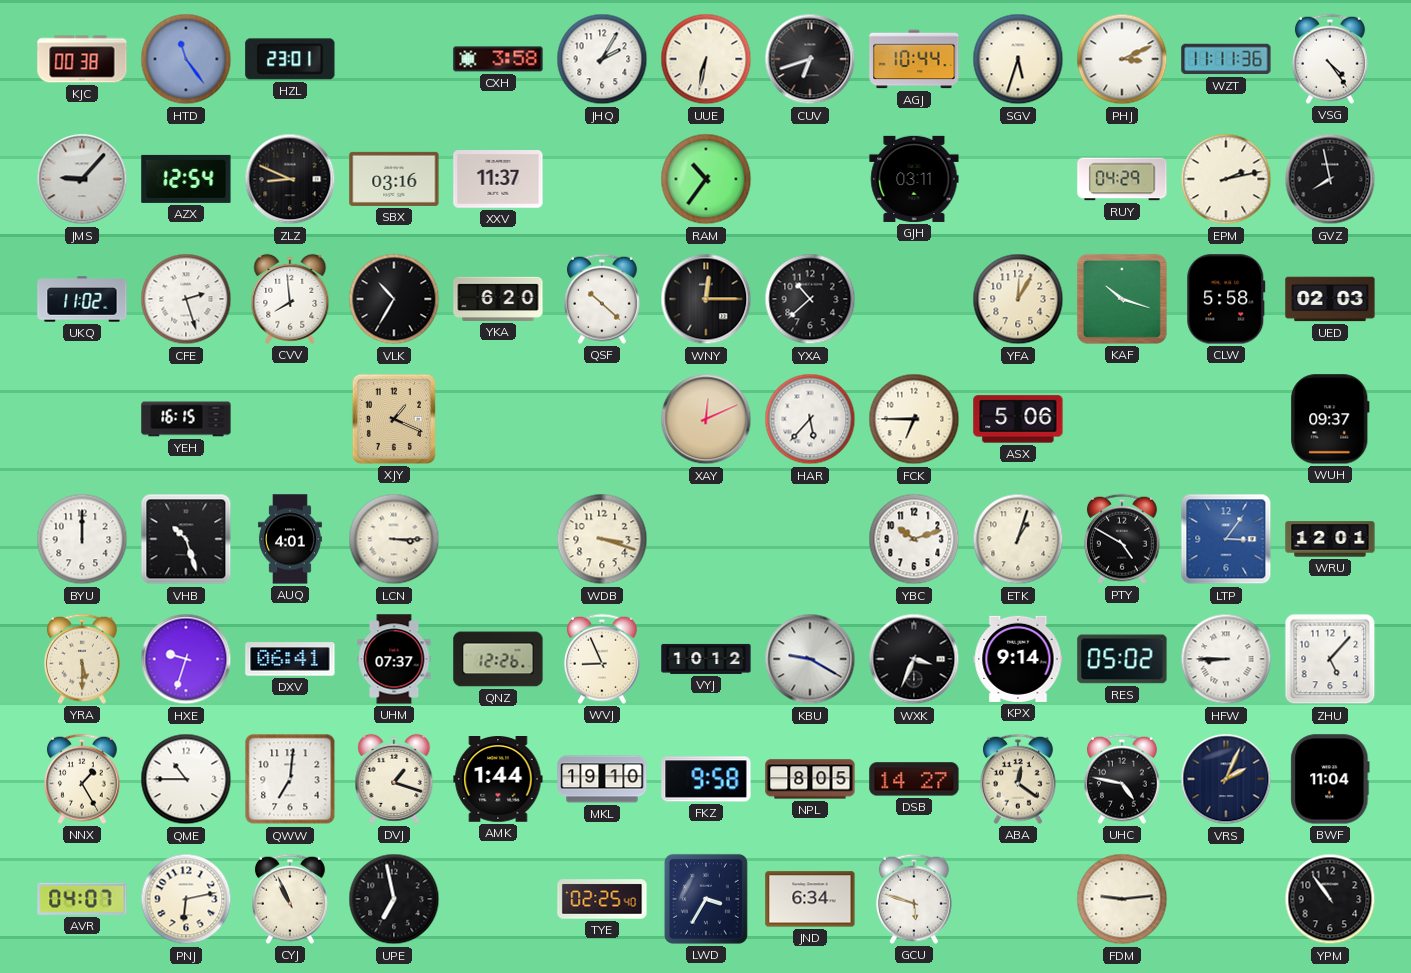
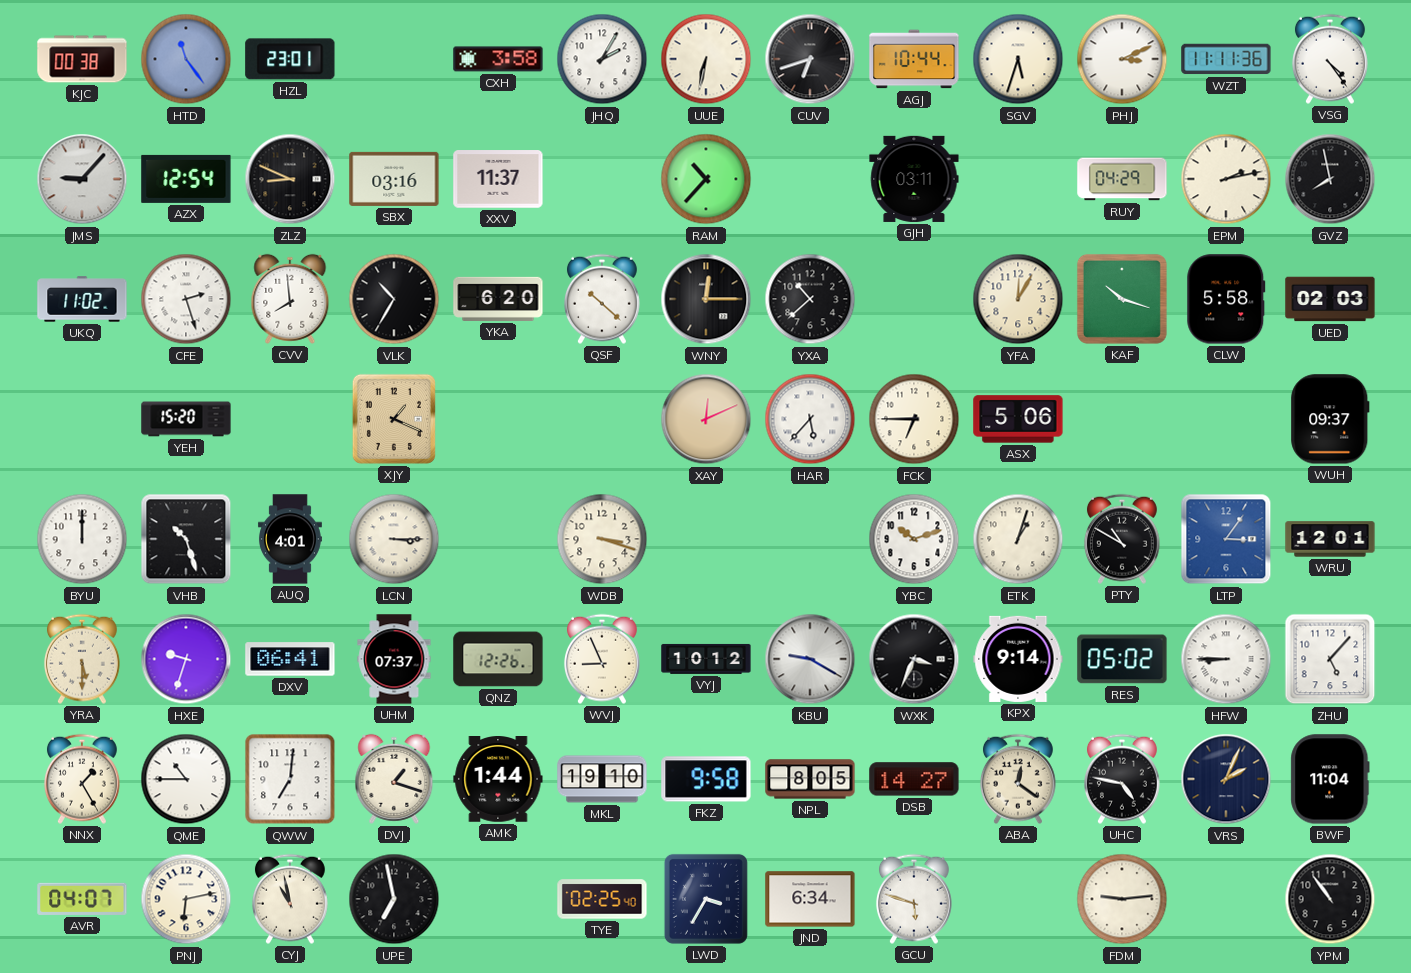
RAM: 10:36 -> 10:37
YEH: 16:15 -> 15:20
PTY: 4:50 -> 10:50
CYJ: 10:56 -> 10:58
